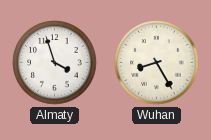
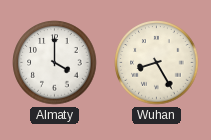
Almaty: 3:57 -> 4:00
